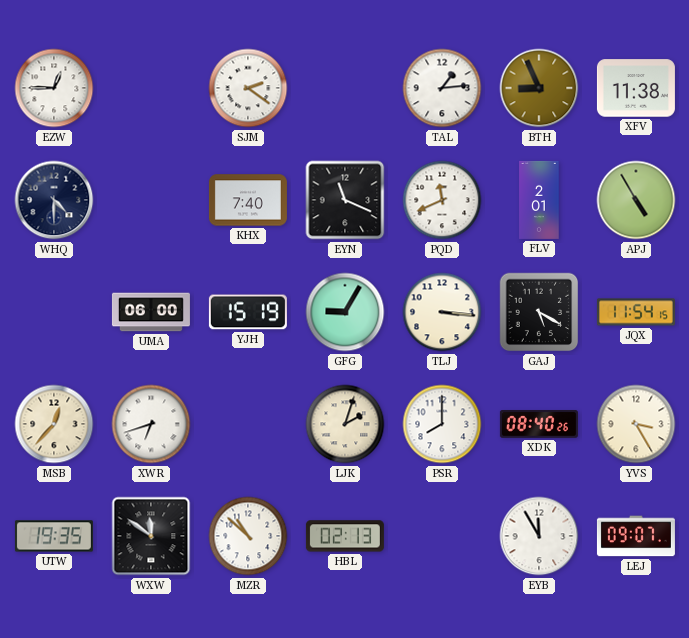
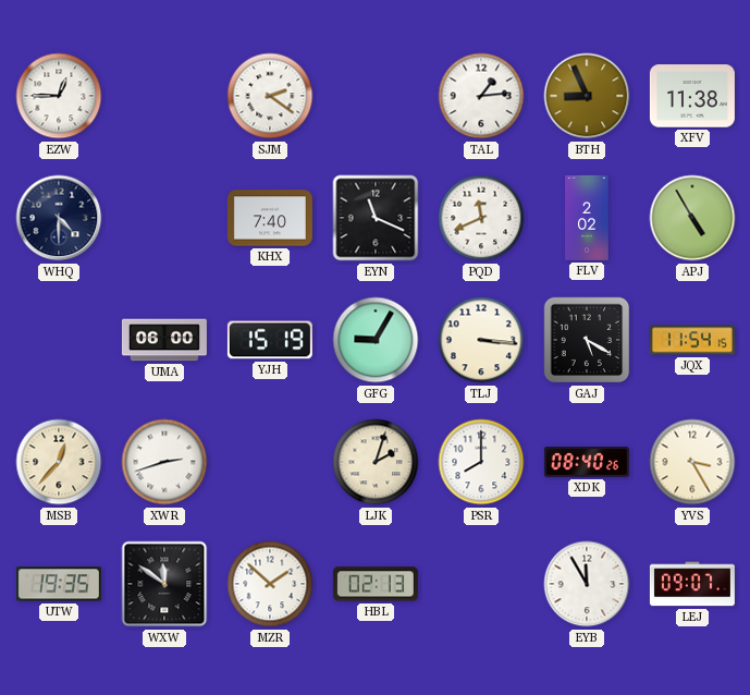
FLV: 2:01 -> 2:02
XWR: 6:42 -> 2:42
MZR: 10:52 -> 1:52
